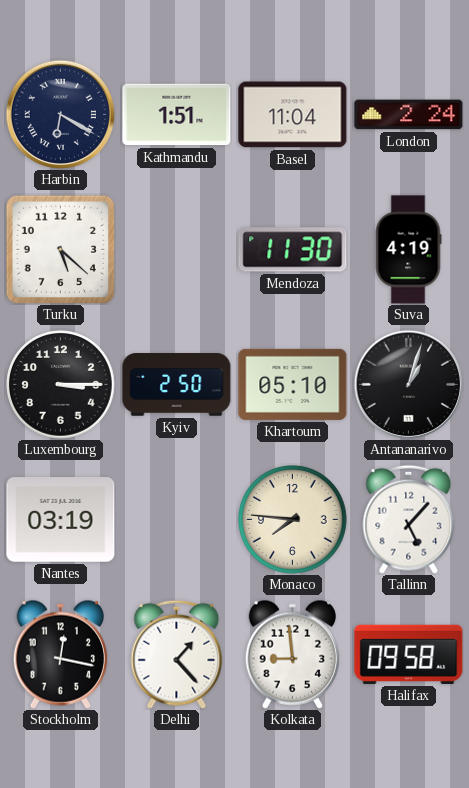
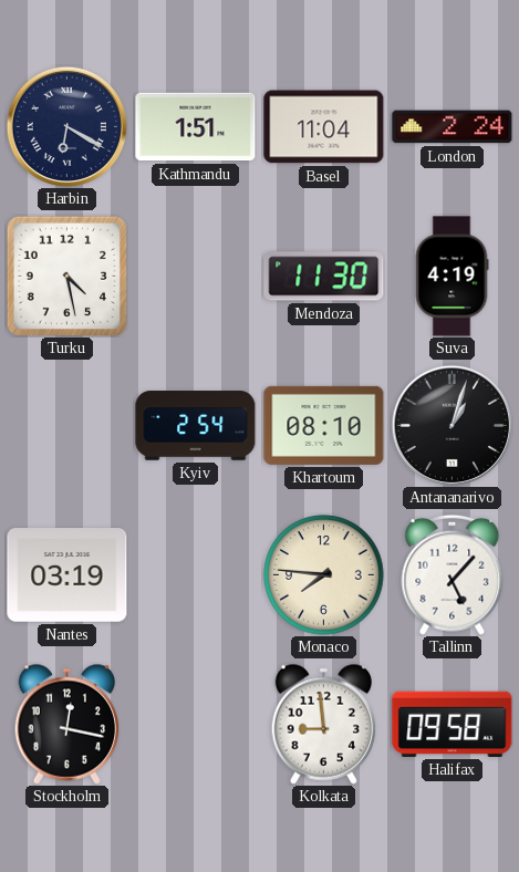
Turku: 5:22 -> 4:28
Luxembourg: 3:15 -> none
Kyiv: 2:50 -> 2:54
Khartoum: 05:10 -> 08:10
Delhi: 1:23 -> none
